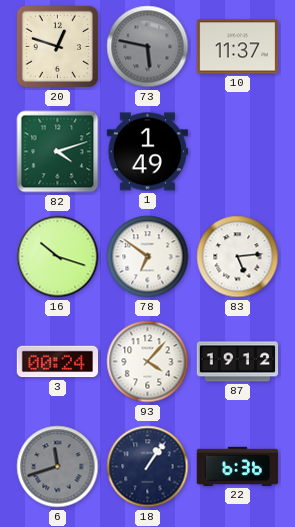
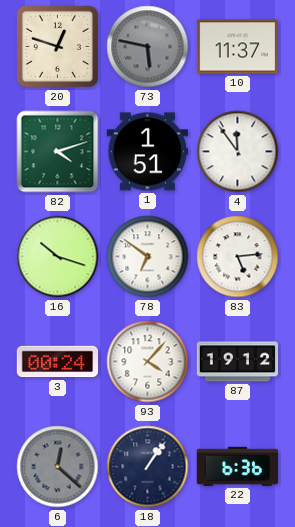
1: 1:49 -> 1:51
4: none -> 11:54
6: 11:42 -> 12:22
